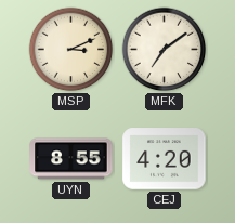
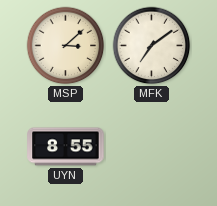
MSP: 3:11 -> 3:08
CEJ: 4:20 -> none
